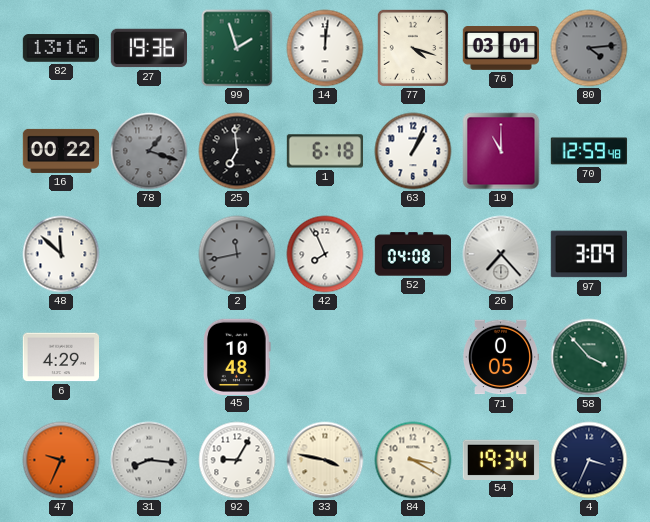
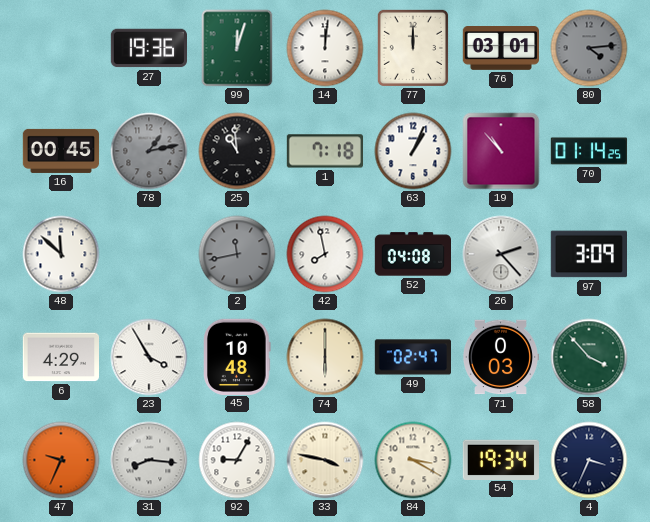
82: 13:16 -> none
99: 1:57 -> 12:03
77: 4:18 -> 12:00
16: 00:22 -> 00:45
78: 1:18 -> 1:13
25: 6:59 -> 10:59
1: 6:18 -> 7:18
19: 11:00 -> 10:53
70: 12:59 -> 01:14
42: 7:56 -> 7:58
26: 7:23 -> 2:23
23: none -> 3:55
74: none -> 6:00
49: none -> 02:47
71: 0:05 -> 0:03
